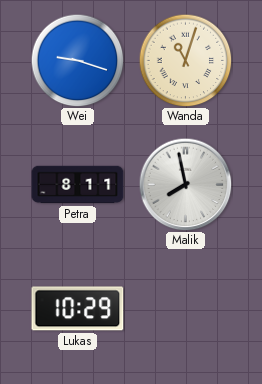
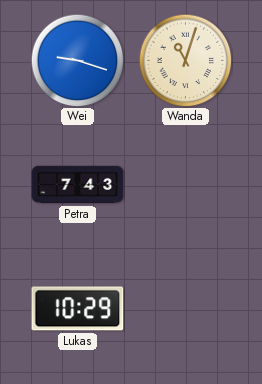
Petra: 8:11 -> 7:43
Malik: 7:58 -> none
